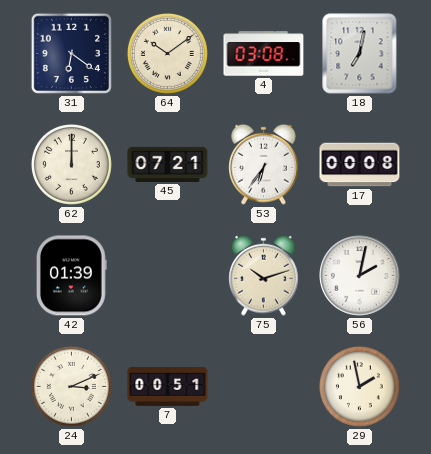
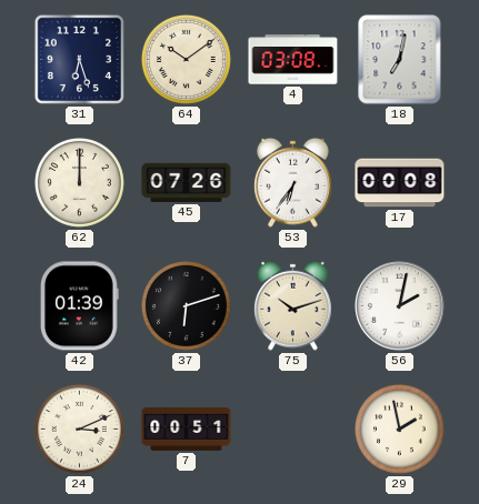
31: 6:21 -> 6:27
45: 07:21 -> 07:26
37: none -> 6:12
